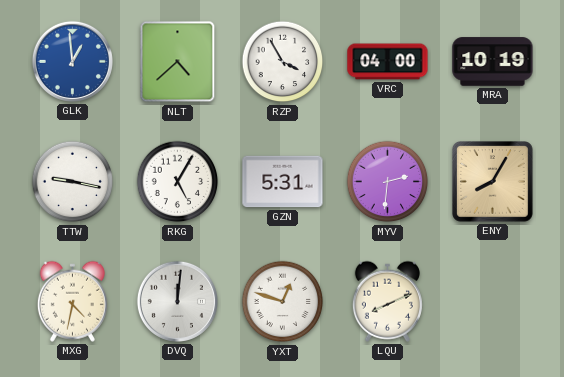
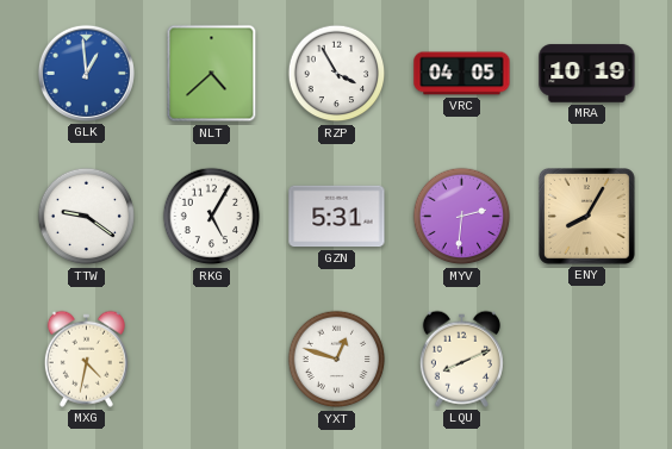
VRC: 04:00 -> 04:05
TTW: 9:17 -> 9:21
DVQ: 12:01 -> none
